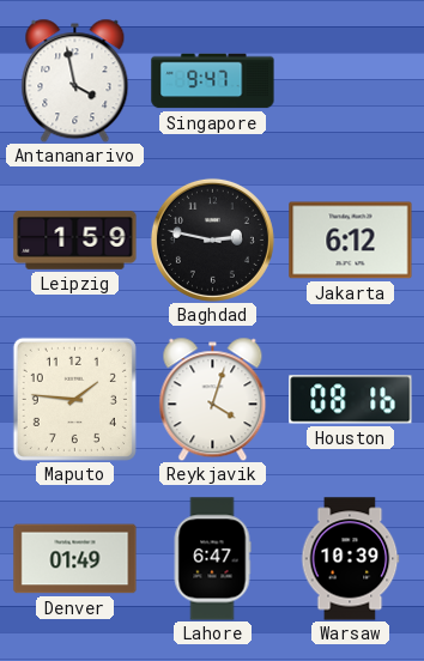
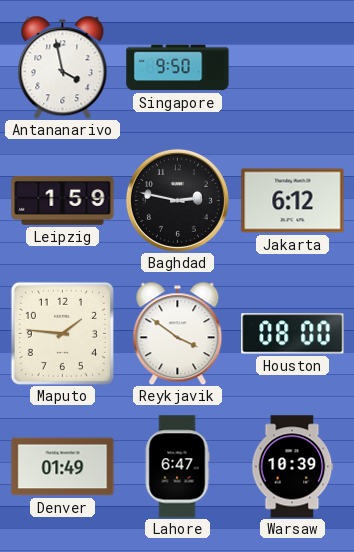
Singapore: 9:47 -> 9:50
Reykjavik: 4:03 -> 3:51
Houston: 08:16 -> 08:00
